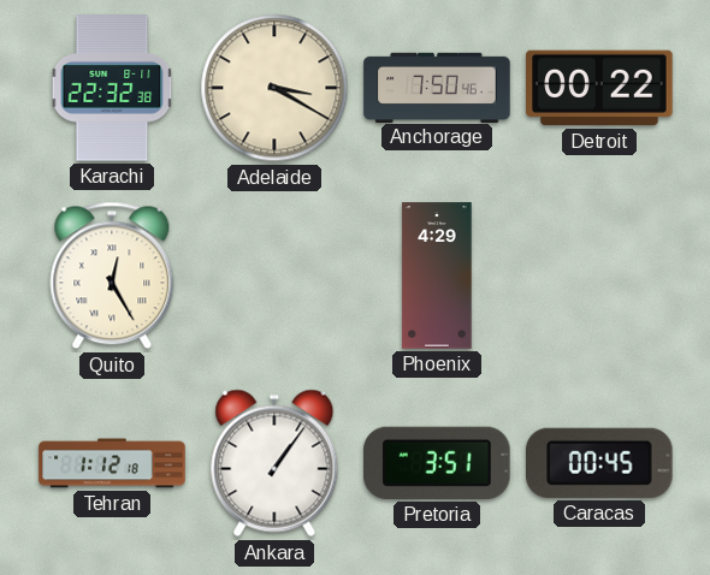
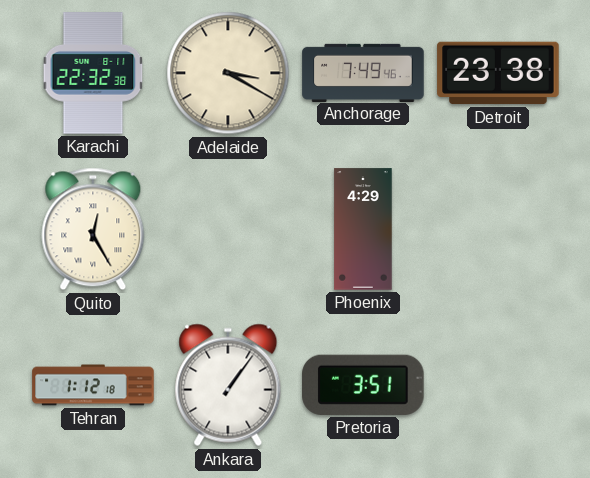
Anchorage: 7:50 -> 7:49
Detroit: 00:22 -> 23:38
Caracas: 00:45 -> none
